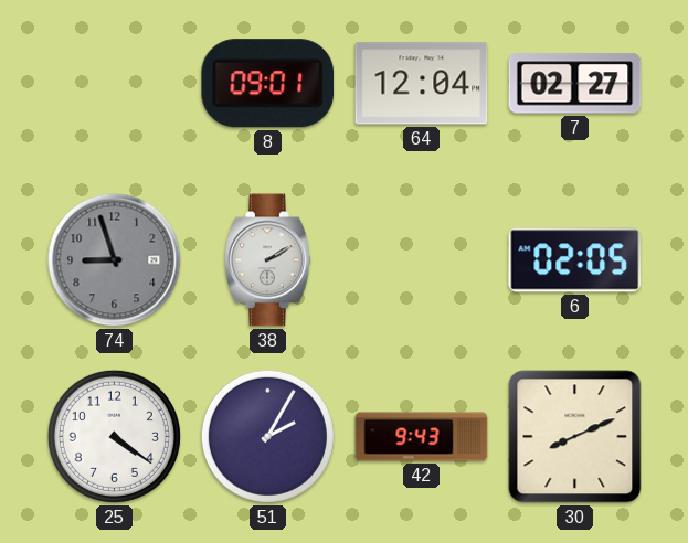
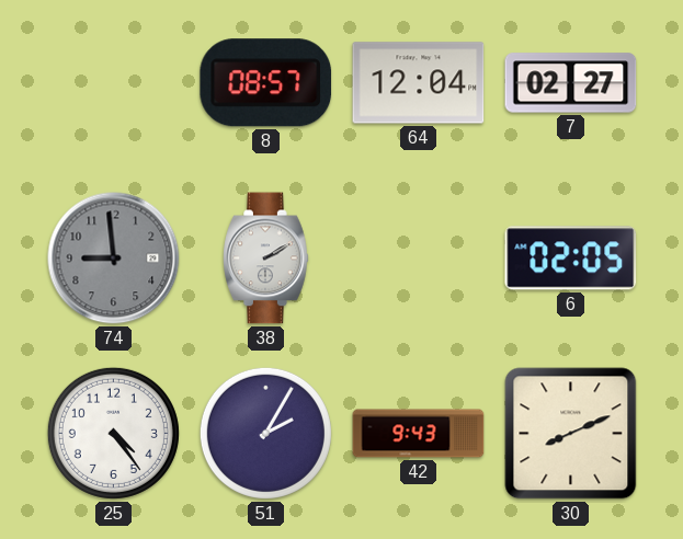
8: 09:01 -> 08:57
74: 8:57 -> 8:59
25: 4:21 -> 4:24
